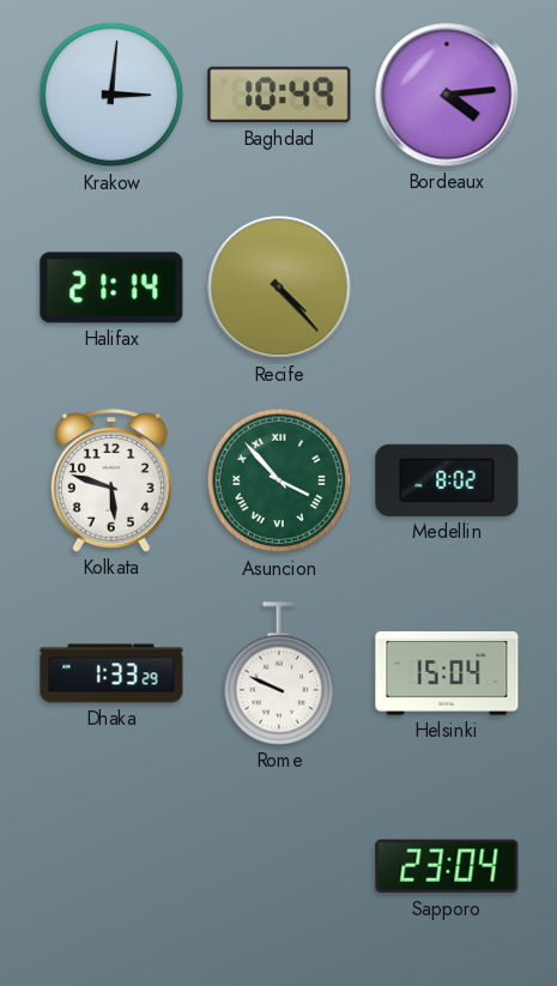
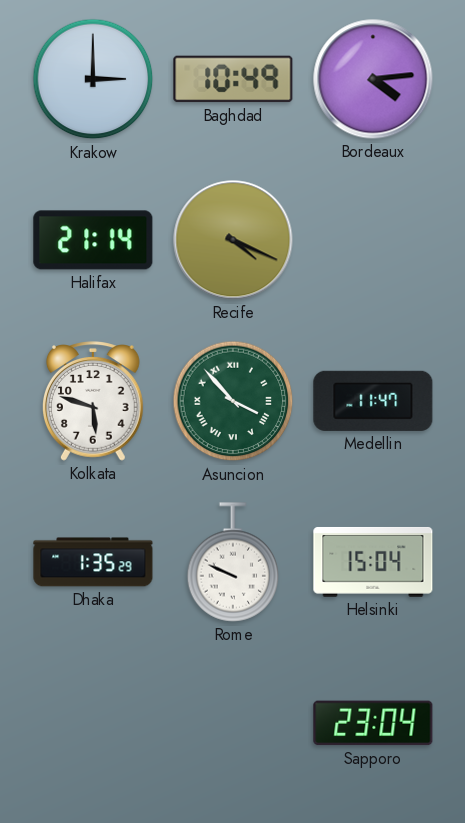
Krakow: 3:01 -> 3:00
Recife: 4:23 -> 4:19
Medellin: 8:02 -> 11:47
Dhaka: 1:33 -> 1:35
